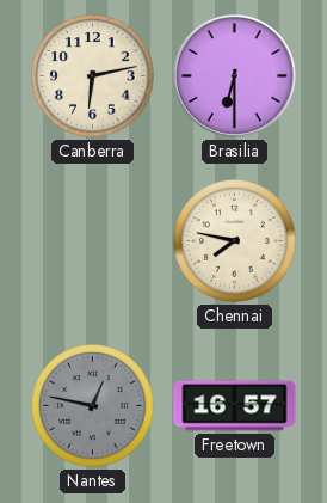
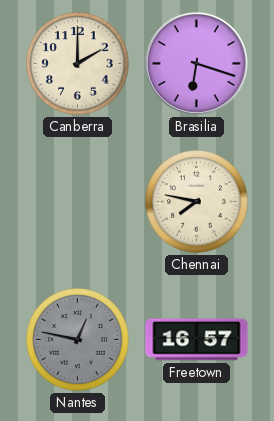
Canberra: 6:13 -> 2:00
Brasilia: 6:30 -> 6:18
